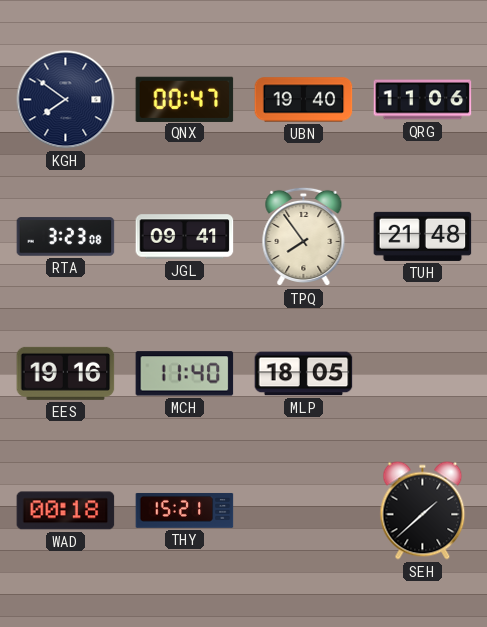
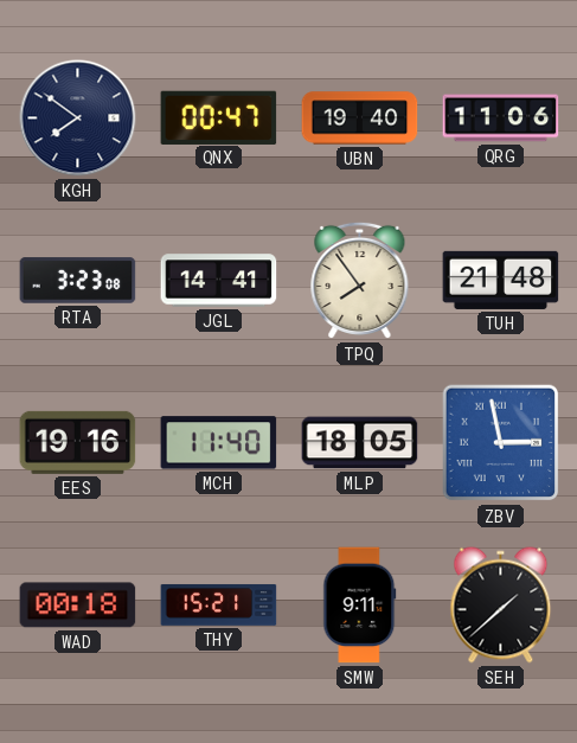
JGL: 09:41 -> 14:41
ZBV: none -> 2:58
SMW: none -> 9:11
